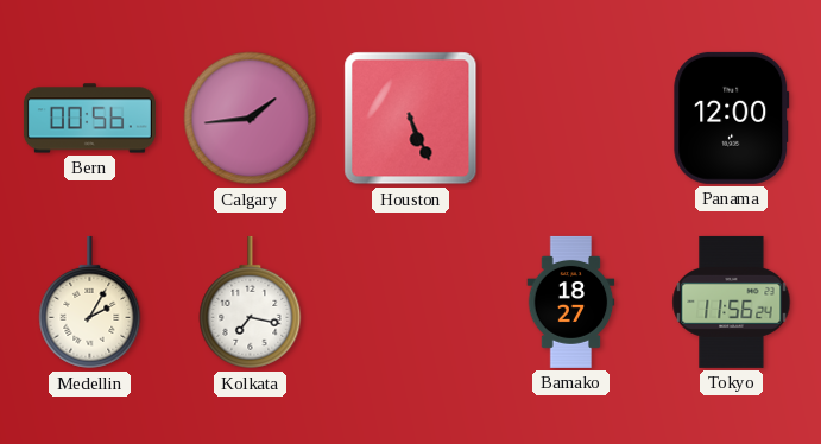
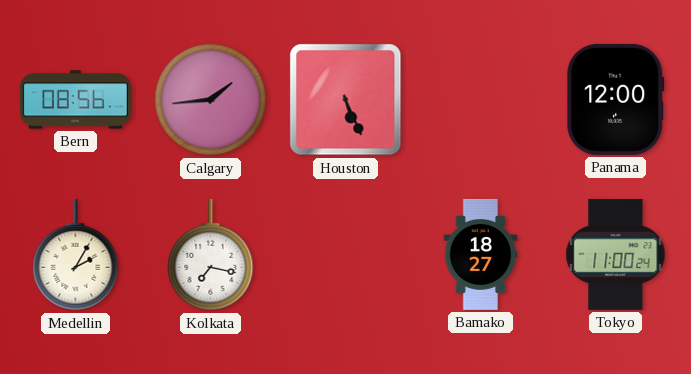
Bern: 00:56 -> 08:56
Tokyo: 11:56 -> 11:00
